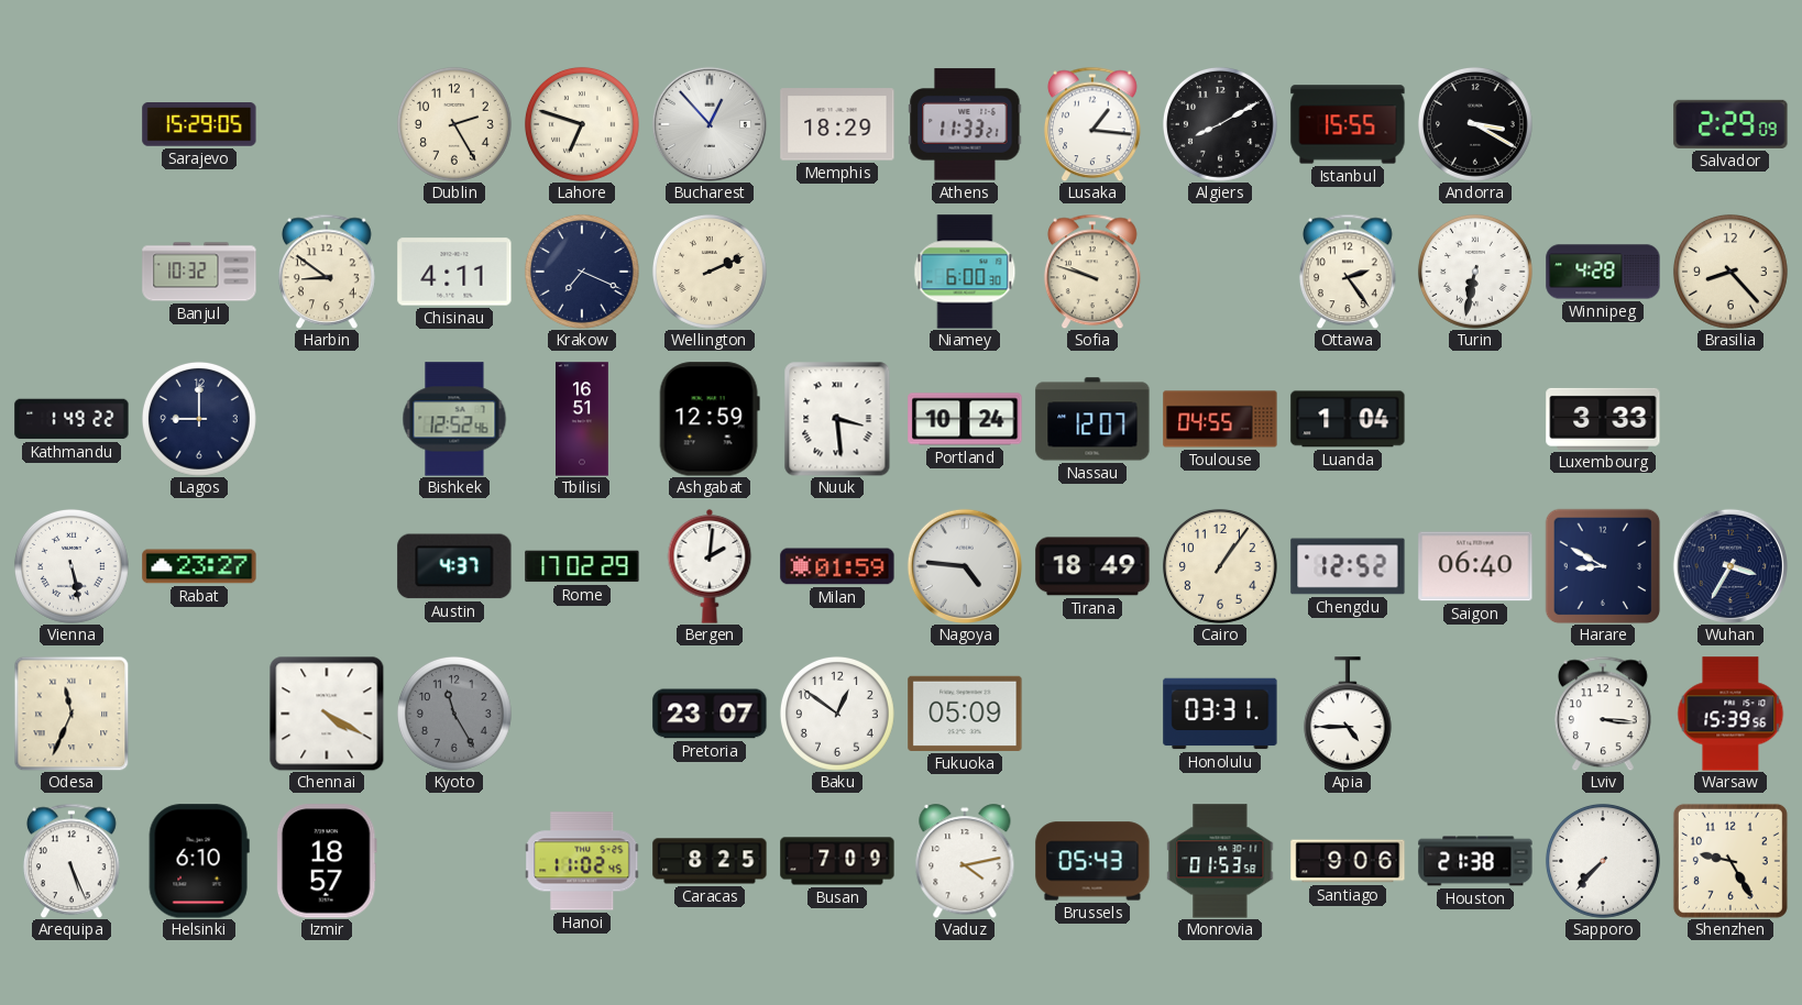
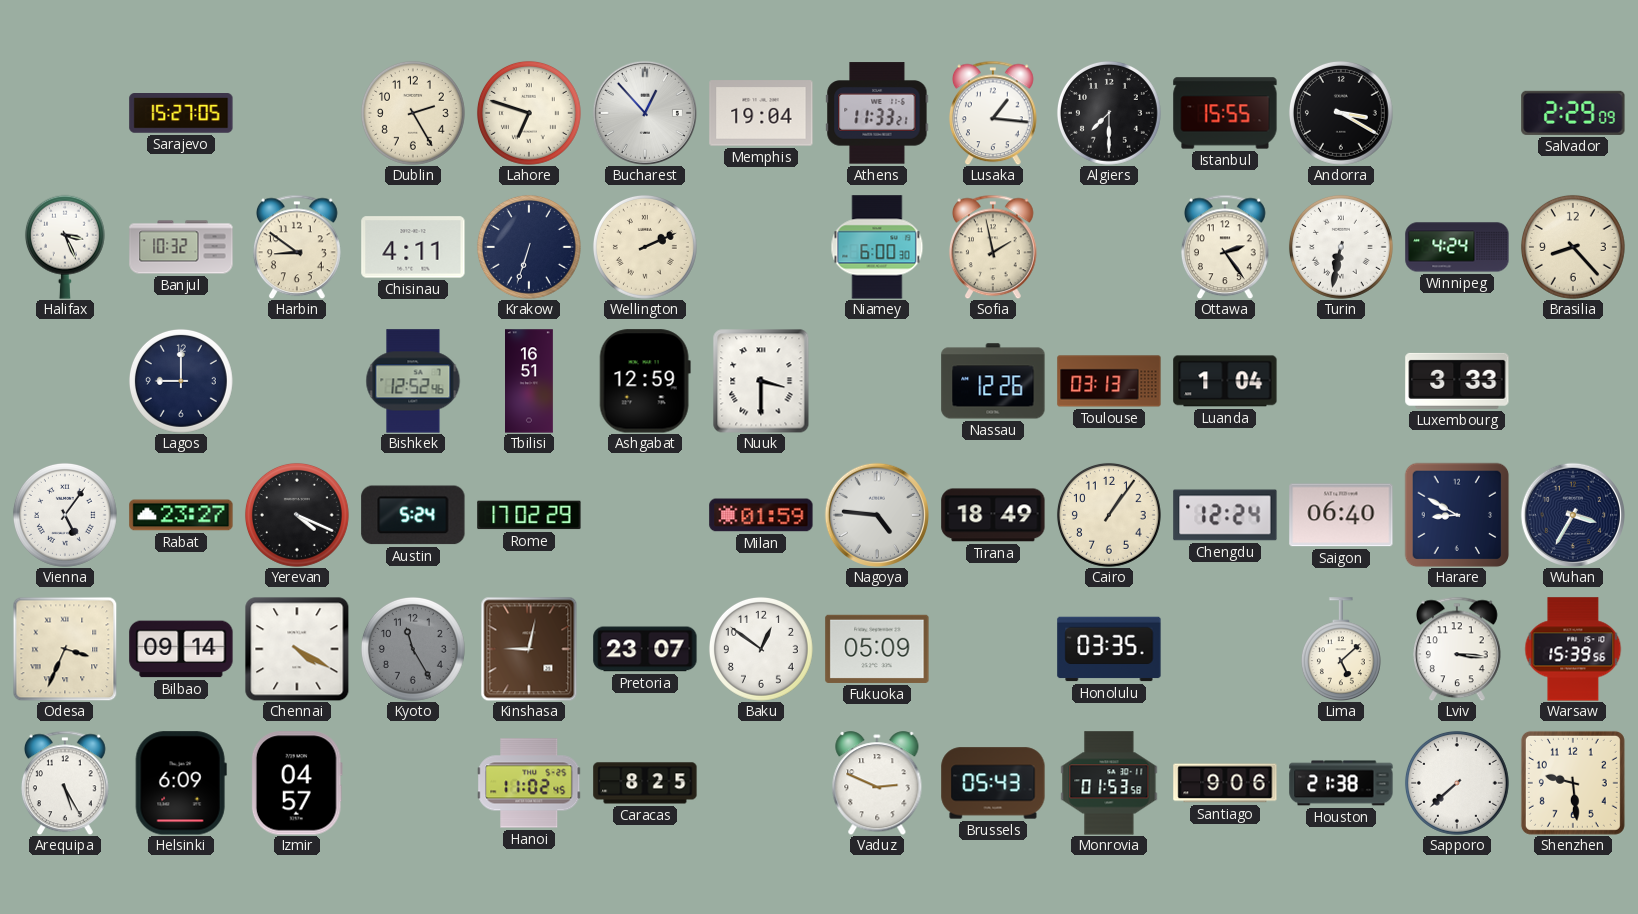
Sarajevo: 15:29 -> 15:27
Memphis: 18:29 -> 19:04
Algiers: 8:10 -> 7:30
Halifax: none -> 3:26
Krakow: 7:19 -> 6:33
Sofia: 9:48 -> 1:58
Winnipeg: 4:28 -> 4:24
Kathmandu: 1:49 -> none
Nuuk: 3:29 -> 3:30
Portland: 10:24 -> none
Nassau: 12:07 -> 12:26
Toulouse: 04:55 -> 03:13
Vienna: 5:28 -> 5:06
Yerevan: none -> 4:19
Austin: 4:37 -> 5:24
Bergen: 2:01 -> none
Chengdu: 12:52 -> 12:24
Odesa: 11:34 -> 3:34
Bilbao: none -> 09:14
Kinshasa: none -> 9:02
Honolulu: 03:31 -> 03:35
Apia: 4:45 -> none
Lima: none -> 5:08
Arequipa: 5:26 -> 5:25
Helsinki: 6:10 -> 6:09
Izmir: 18:57 -> 04:57
Busan: 7:09 -> none
Vaduz: 4:13 -> 2:49
Sapporo: 7:37 -> 7:38
Shenzhen: 9:25 -> 9:29
